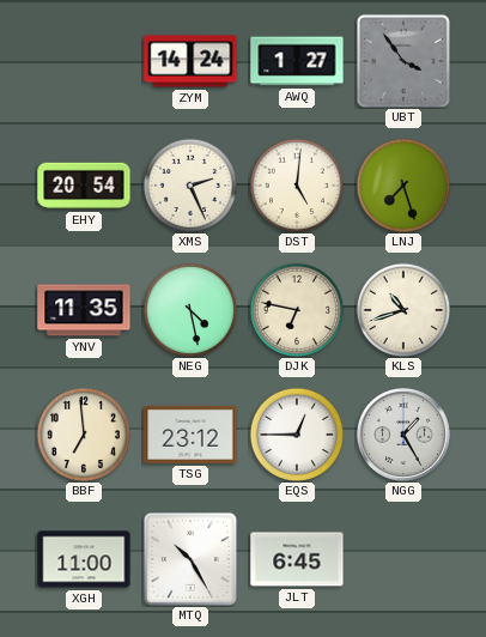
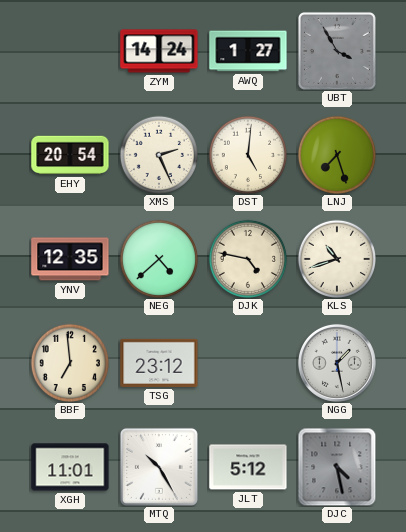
UBT: 3:54 -> 3:55
YNV: 11:35 -> 12:35
NEG: 4:28 -> 4:38
DJK: 6:47 -> 4:47
EQS: 12:45 -> none
NGG: 1:25 -> 1:28
XGH: 11:00 -> 11:01
JLT: 6:45 -> 5:12
DJC: none -> 4:28
